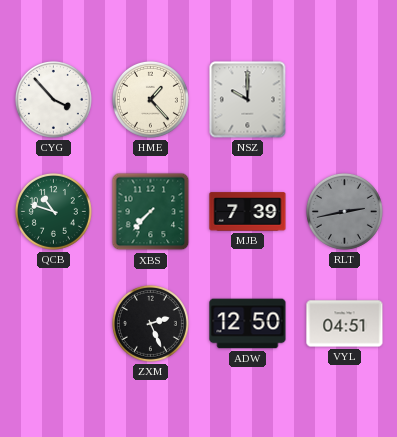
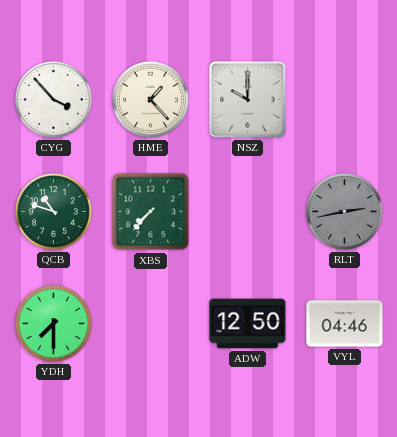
MJB: 7:39 -> none
YDH: none -> 7:30
ZXM: 2:26 -> none
VYL: 04:51 -> 04:46
